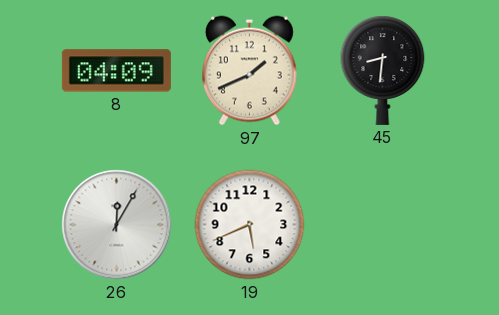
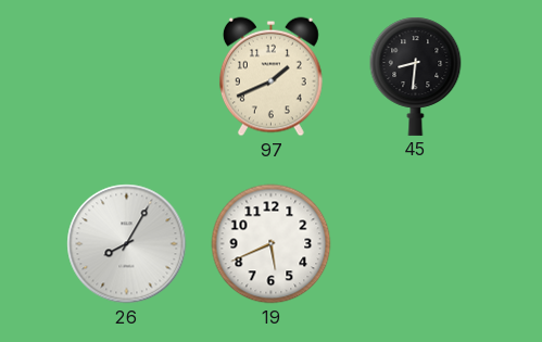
8: 04:09 -> none
26: 12:05 -> 8:05
